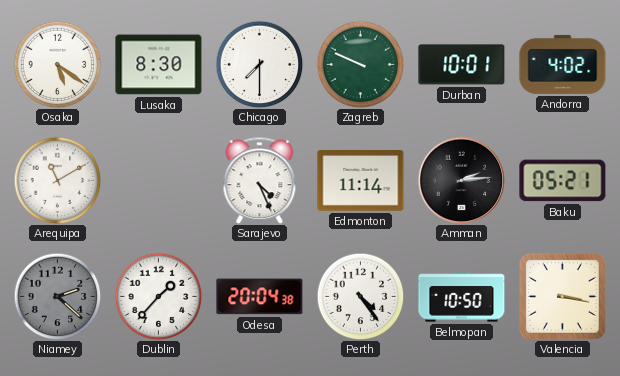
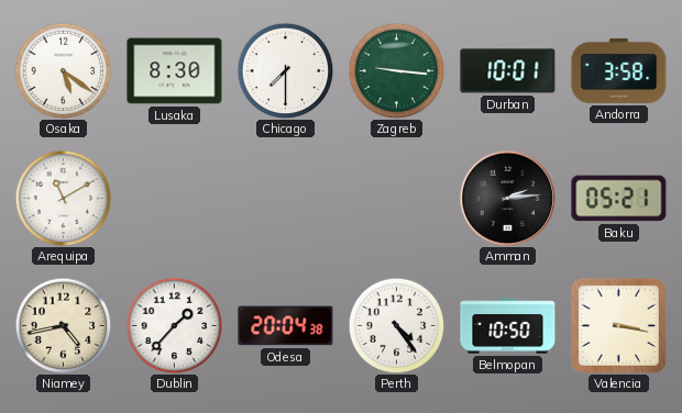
Zagreb: 9:49 -> 9:16
Andorra: 4:02 -> 3:58
Sarajevo: 4:26 -> none
Edmonton: 11:14 -> none
Niamey: 2:22 -> 4:43
Niamey dial: grey -> cream
